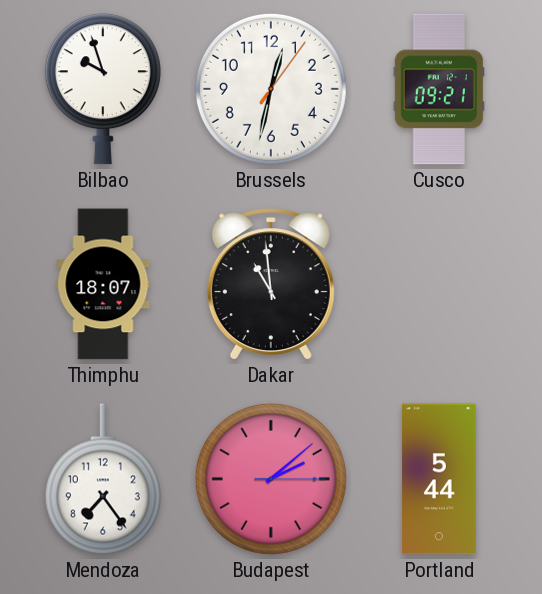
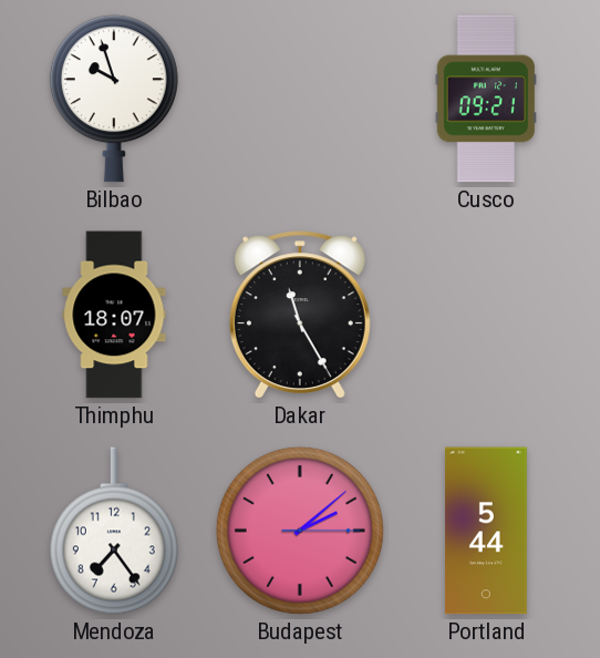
Brussels: 12:32 -> none
Dakar: 10:59 -> 11:25
